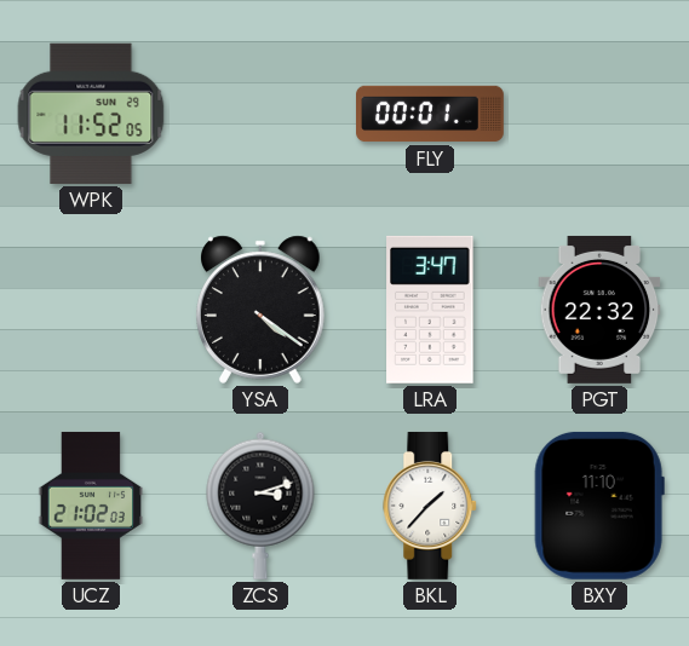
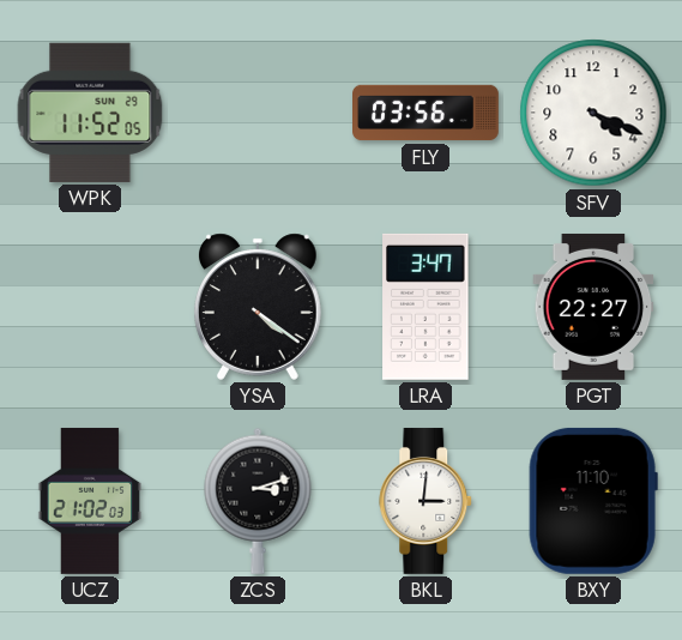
FLY: 00:01 -> 03:56
SFV: none -> 4:19
PGT: 22:32 -> 22:27
BKL: 1:37 -> 3:01
